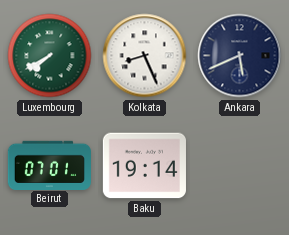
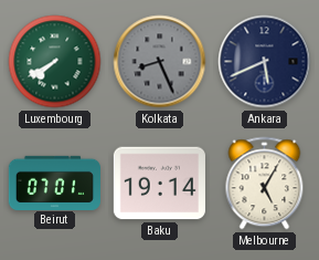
Kolkata dial: white -> grey
Melbourne: none -> 5:05
